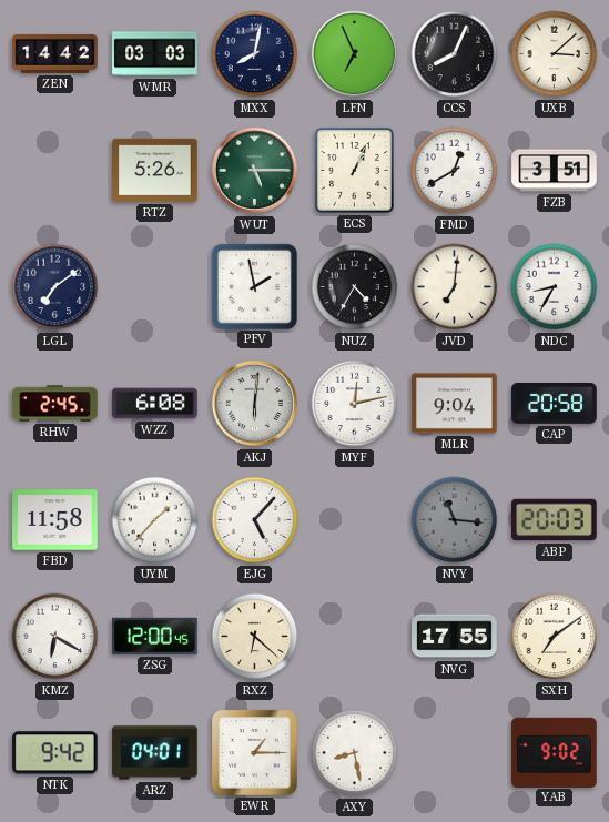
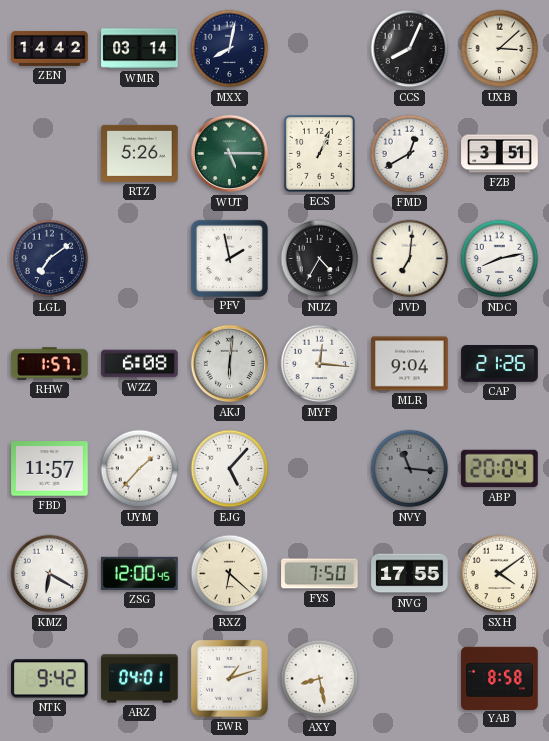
WMR: 03:03 -> 03:14
LFN: 6:56 -> none
NDC: 8:35 -> 8:13
RHW: 2:45 -> 1:57
MYF: 12:13 -> 12:16
CAP: 20:58 -> 21:26
FBD: 11:58 -> 11:57
ABP: 20:03 -> 20:04
FYS: none -> 7:50
SXH: 7:09 -> 4:09
EWR: 1:15 -> 1:12
YAB: 9:02 -> 8:58
